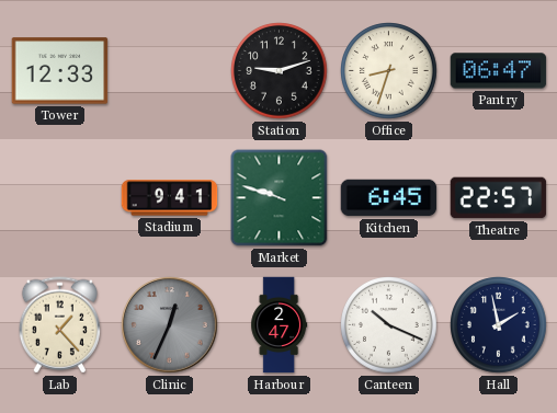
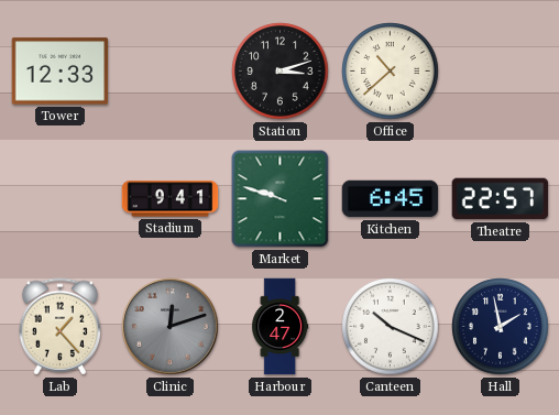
Station: 9:12 -> 3:12
Office: 8:33 -> 10:38
Pantry: 06:47 -> none
Clinic: 12:34 -> 12:12
